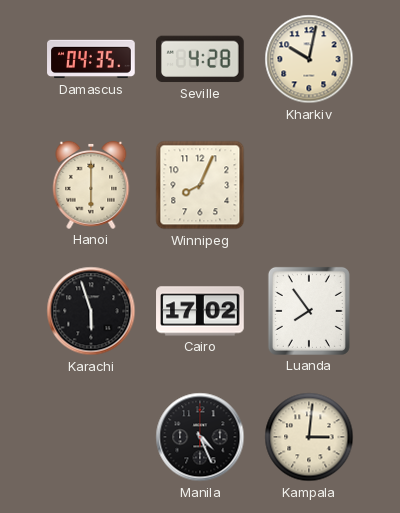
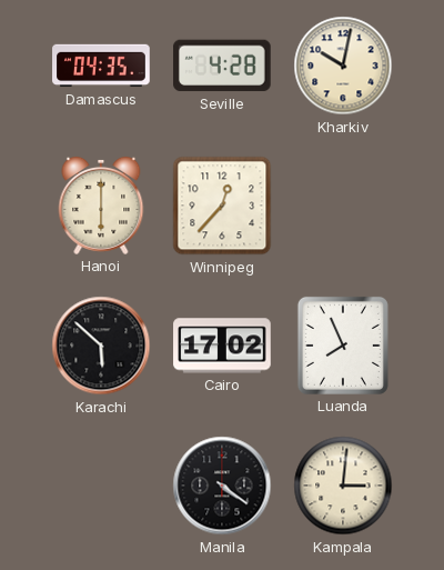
Winnipeg: 8:04 -> 12:37
Karachi: 5:57 -> 5:52
Luanda: 7:54 -> 7:56
Manila: 4:26 -> 4:21
